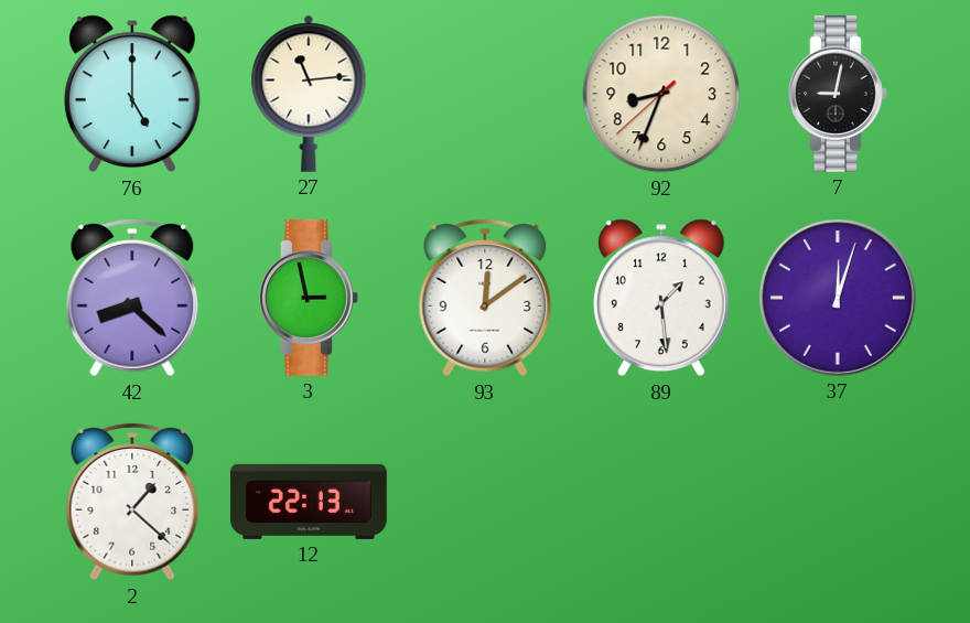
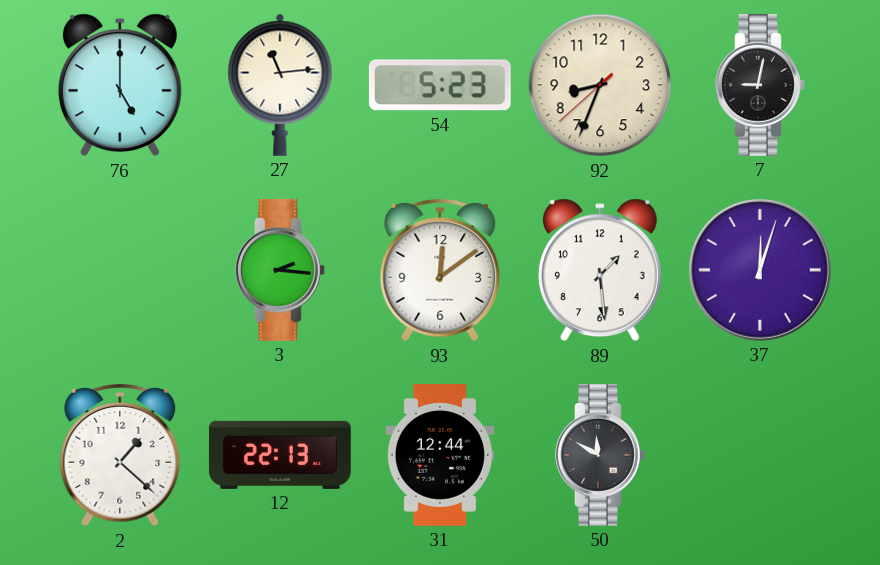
54: none -> 5:23
42: 8:22 -> none
3: 2:58 -> 2:16
31: none -> 12:44
50: none -> 11:50
